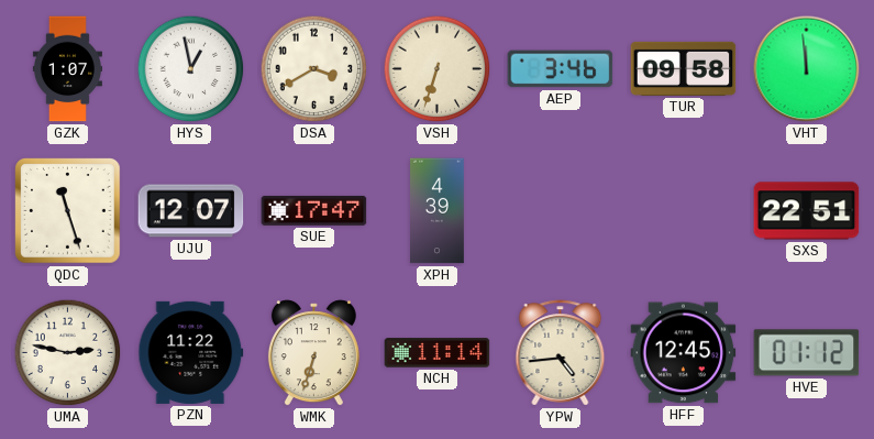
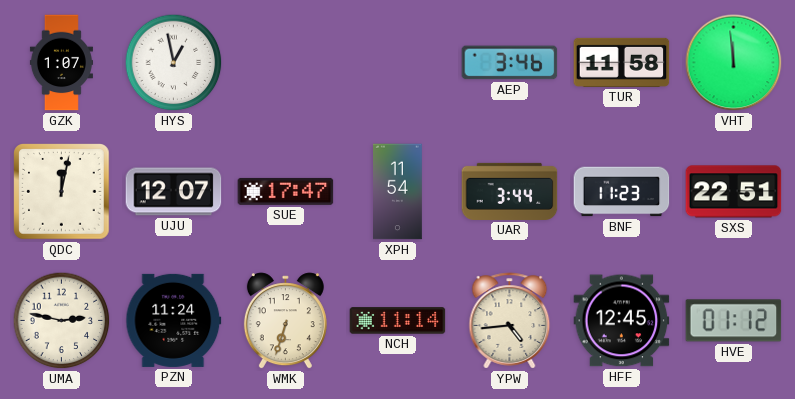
DSA: 3:40 -> none
VSH: 6:33 -> none
TUR: 09:58 -> 11:58
QDC: 11:27 -> 12:02
XPH: 4:39 -> 11:54
UAR: none -> 3:44
BNF: none -> 11:23
PZN: 11:22 -> 11:24
